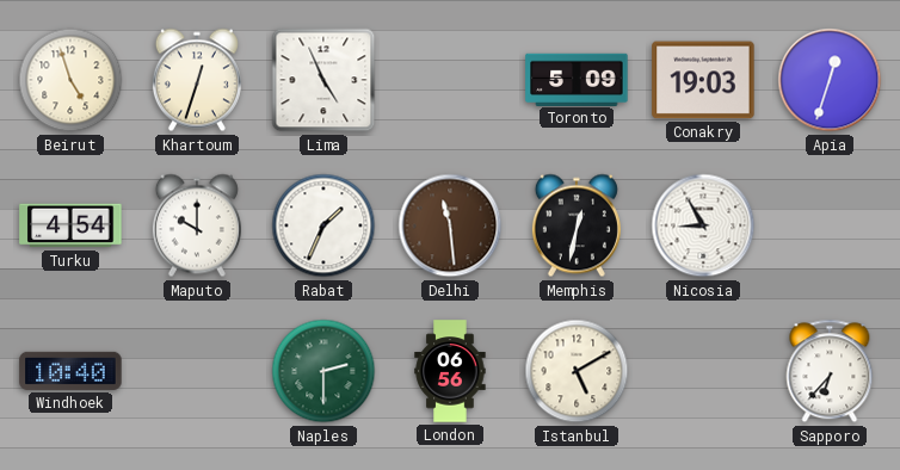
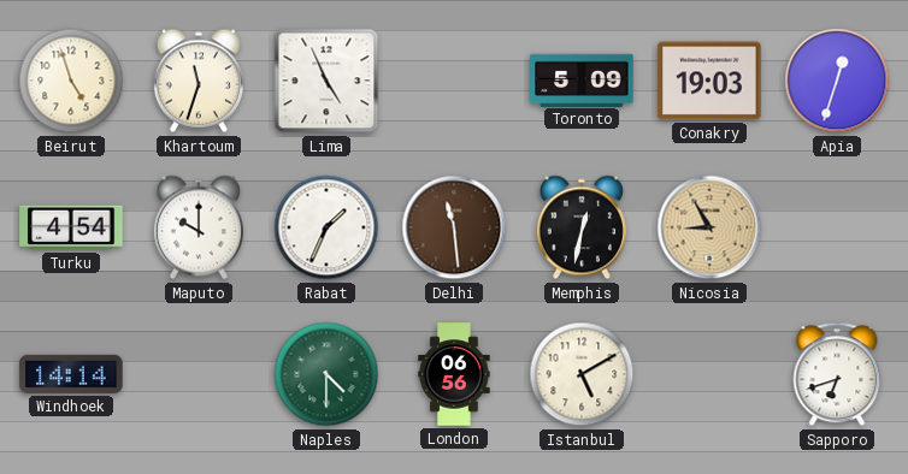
Khartoum: 12:33 -> 11:33
Nicosia dial: white -> champagne
Windhoek: 10:40 -> 14:14
Naples: 2:30 -> 4:30
Sapporo: 6:37 -> 6:42
